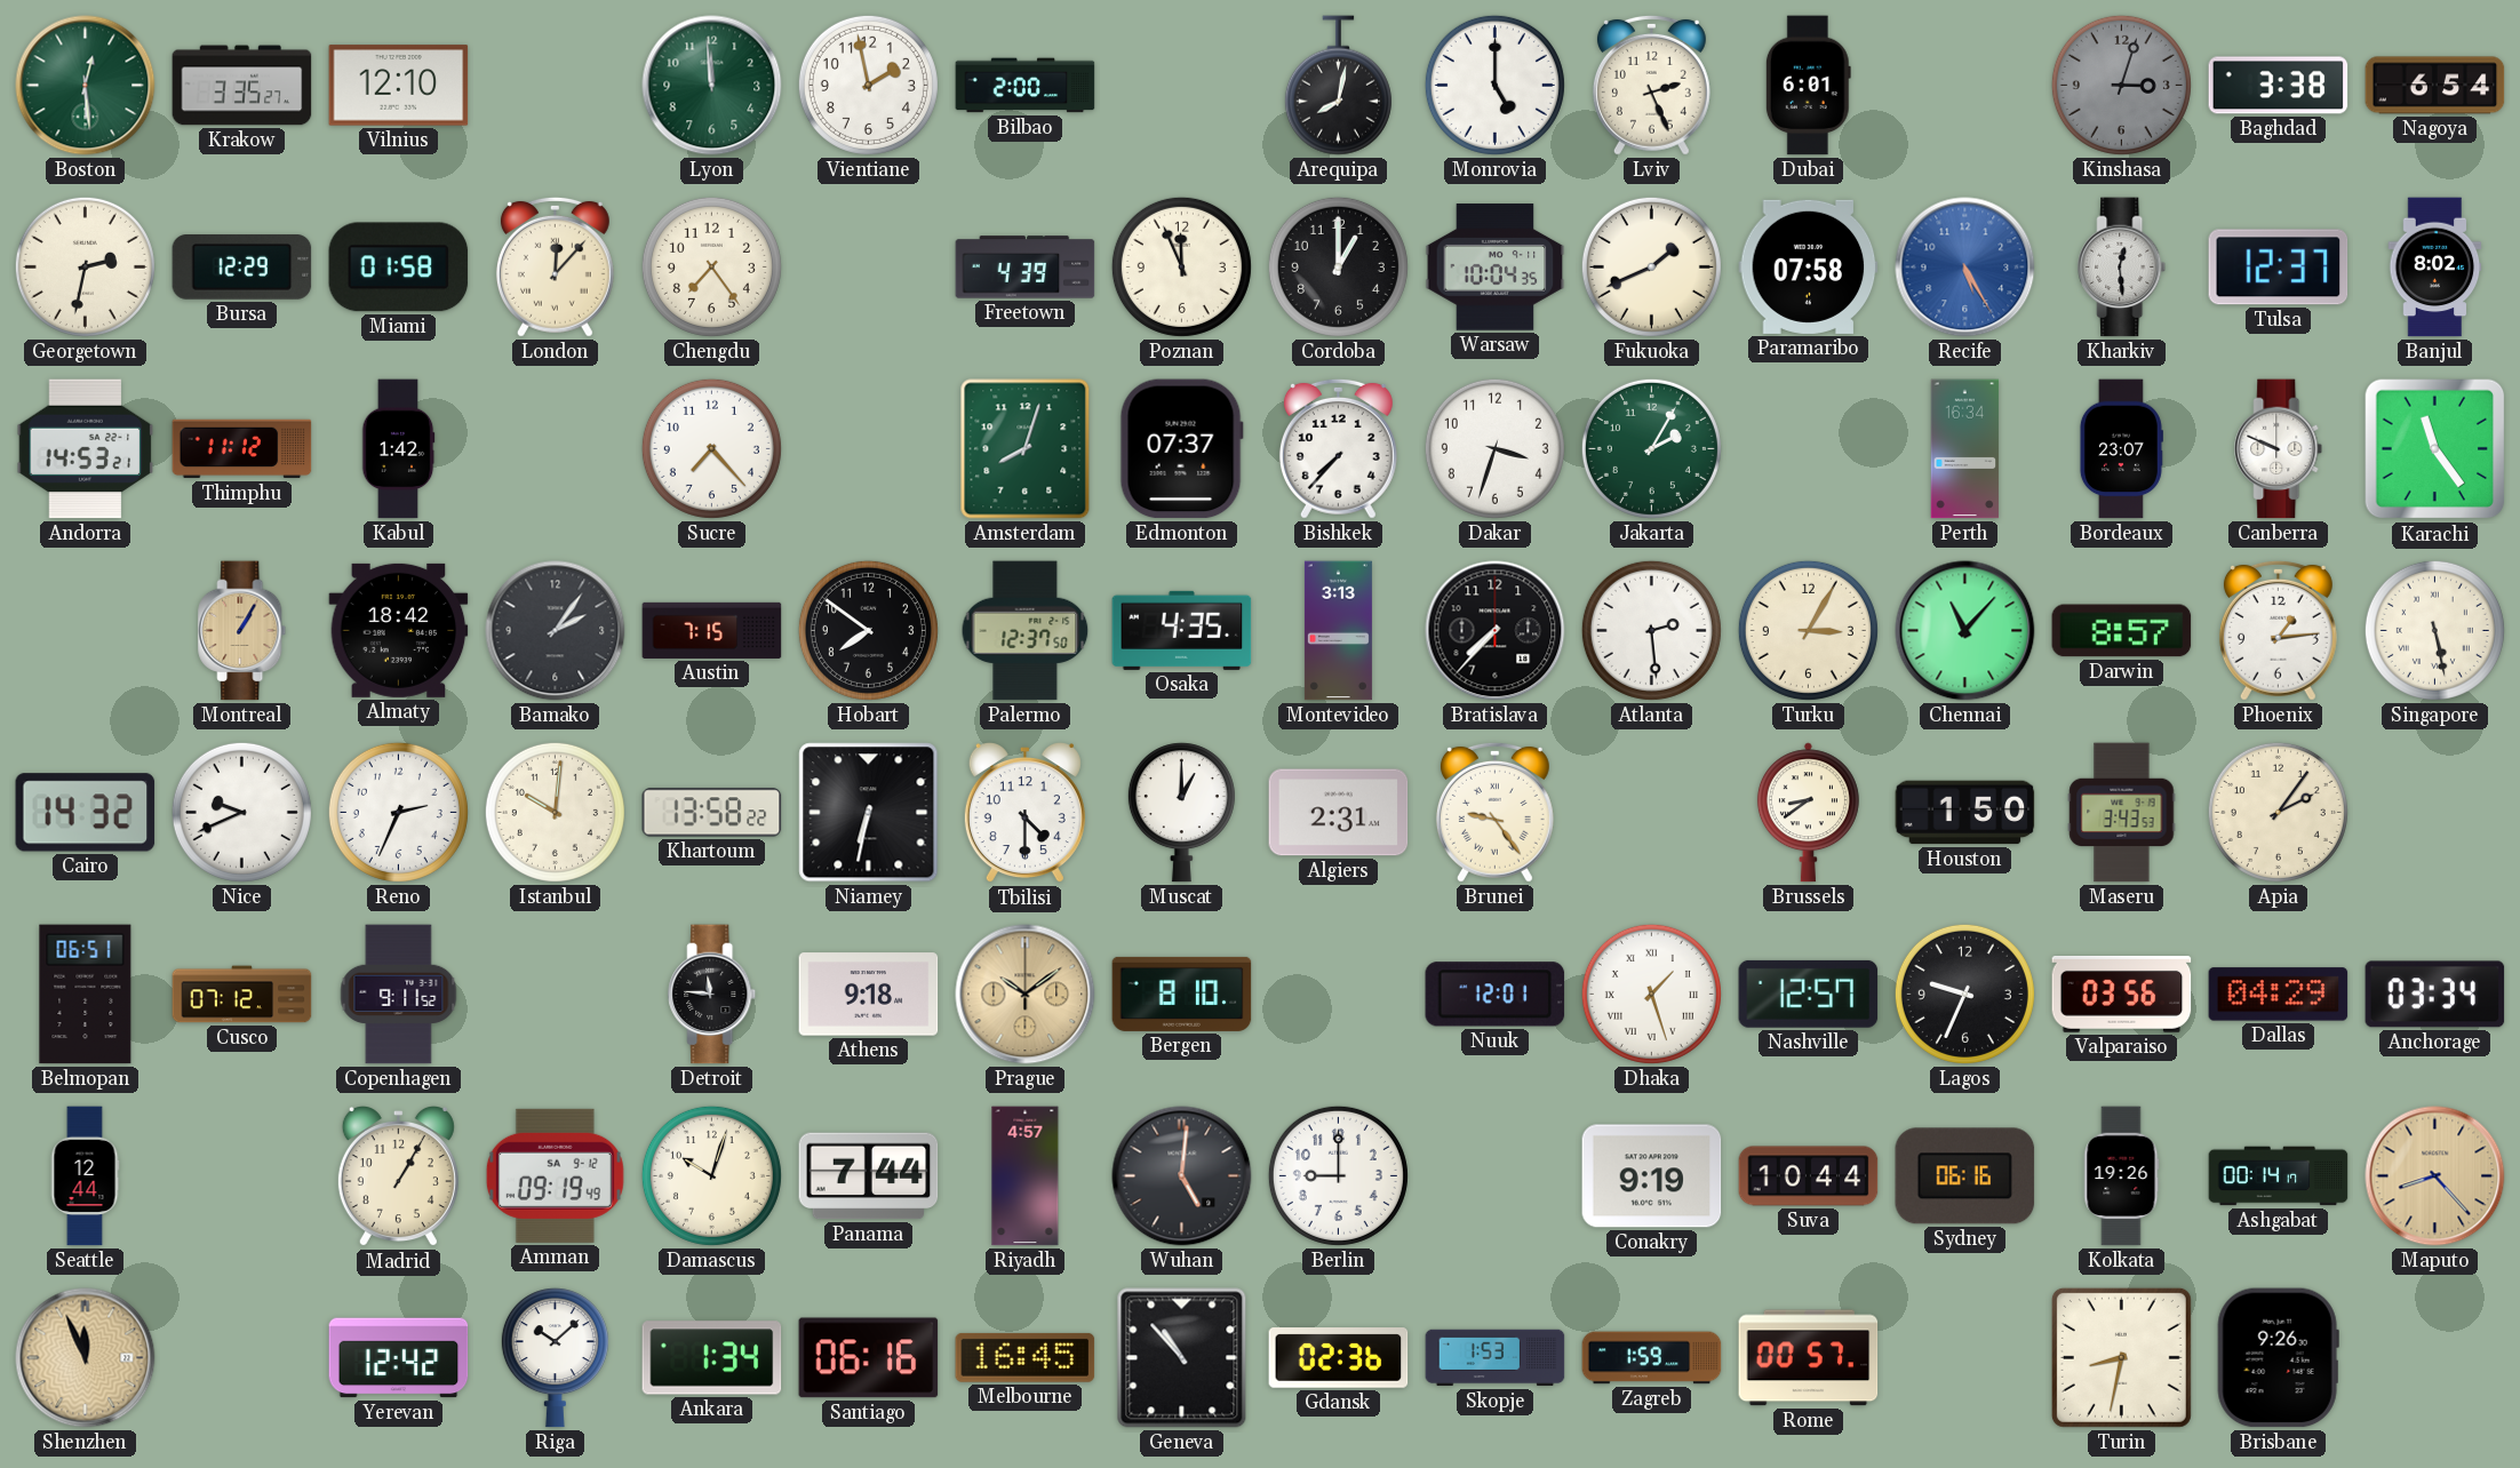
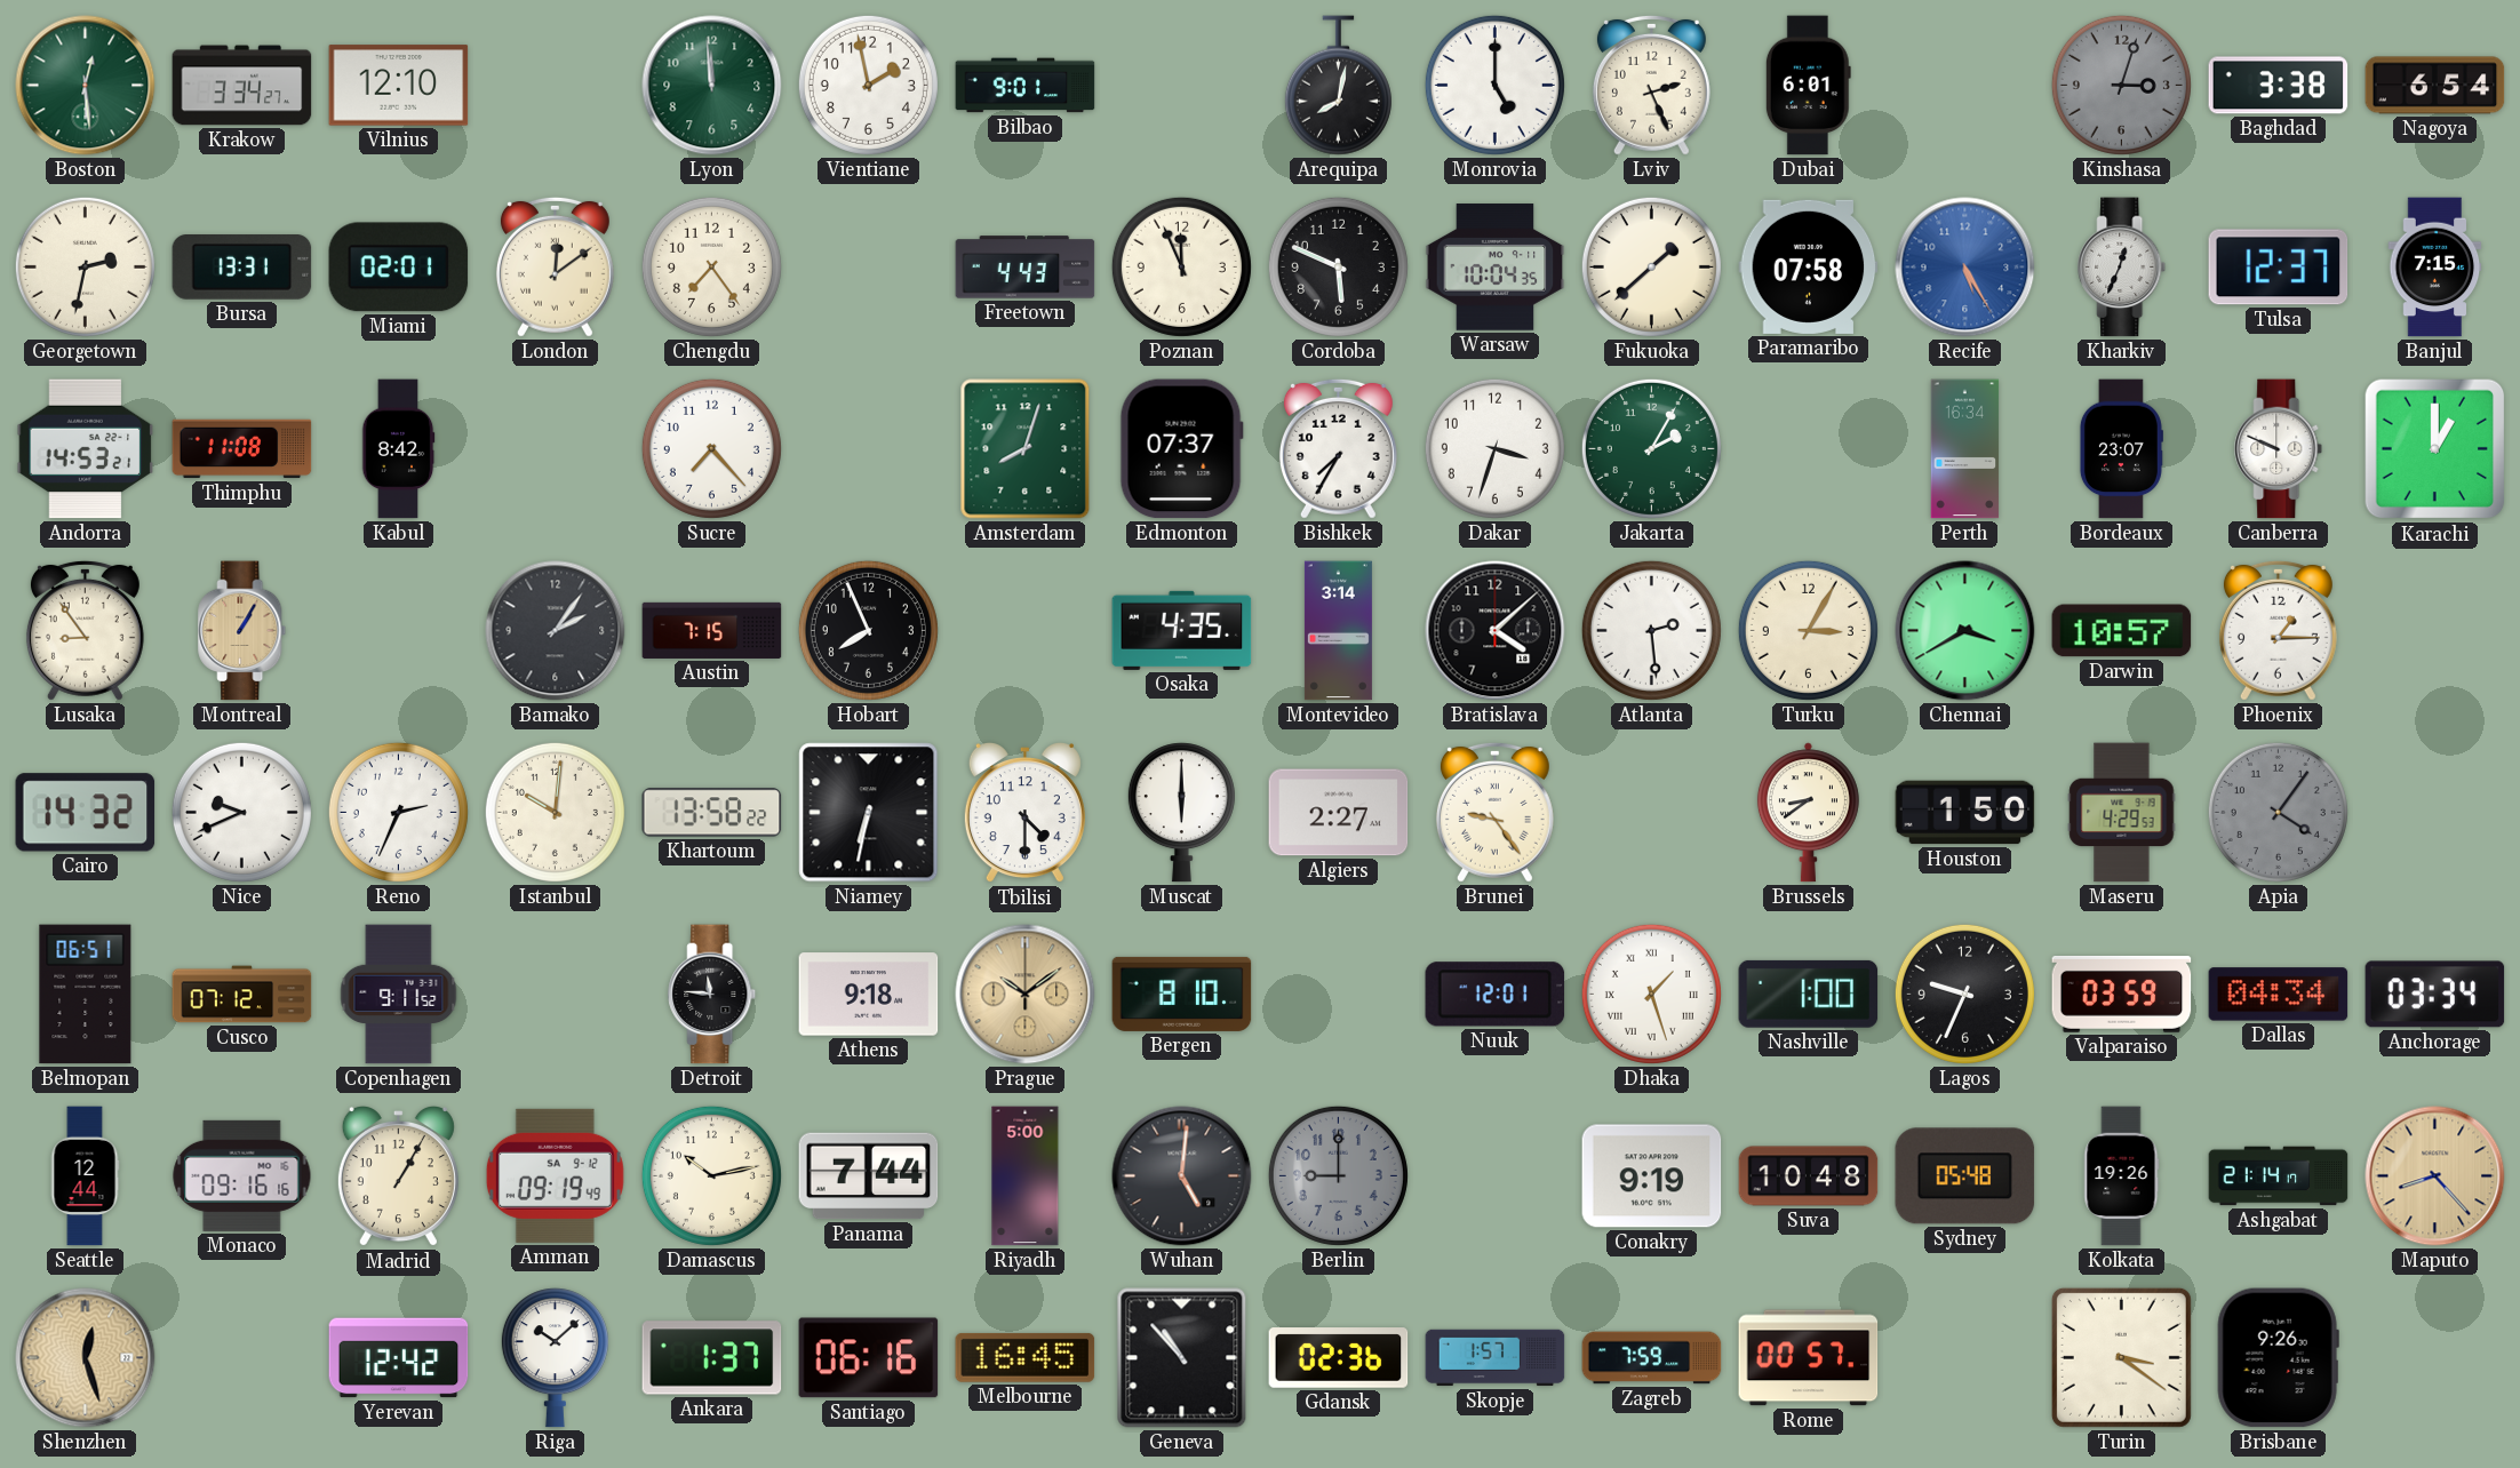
Krakow: 3:35 -> 3:34
Bilbao: 2:00 -> 9:01
Bursa: 12:29 -> 13:31
Miami: 01:58 -> 02:01
London: 12:07 -> 12:09
Freetown: 4:39 -> 4:43
Cordoba: 1:00 -> 5:49
Fukuoka: 1:41 -> 1:38
Kharkiv: 12:29 -> 12:34
Banjul: 8:02 -> 7:15
Thimphu: 11:12 -> 11:08
Kabul: 1:42 -> 8:42
Bishkek: 7:37 -> 7:35
Karachi: 11:24 -> 1:00
Lusaka: none -> 8:54
Almaty: 18:42 -> none
Hobart: 7:51 -> 7:56
Palermo: 12:37 -> none
Montevideo: 3:13 -> 3:14
Bratislava: 7:37 -> 4:08
Chennai: 11:07 -> 3:40
Darwin: 8:57 -> 10:57
Phoenix: 1:14 -> 1:15
Singapore: 5:28 -> none
Muscat: 1:00 -> 6:00
Algiers: 2:31 -> 2:27
Maseru: 3:43 -> 4:29
Apia: 2:06 -> 4:06
Apia dial: cream -> grey
Nashville: 12:57 -> 1:00
Valparaiso: 03:56 -> 03:59
Dallas: 04:29 -> 04:34
Monaco: none -> 09:16
Damascus: 10:03 -> 10:13
Riyadh: 4:57 -> 5:00
Berlin dial: white -> grey
Suva: 10:44 -> 10:48
Sydney: 06:16 -> 05:48
Ashgabat: 00:14 -> 21:14
Shenzhen: 11:56 -> 12:27
Ankara: 1:34 -> 1:37
Skopje: 1:53 -> 1:57
Zagreb: 1:59 -> 7:59
Turin: 8:32 -> 3:21
